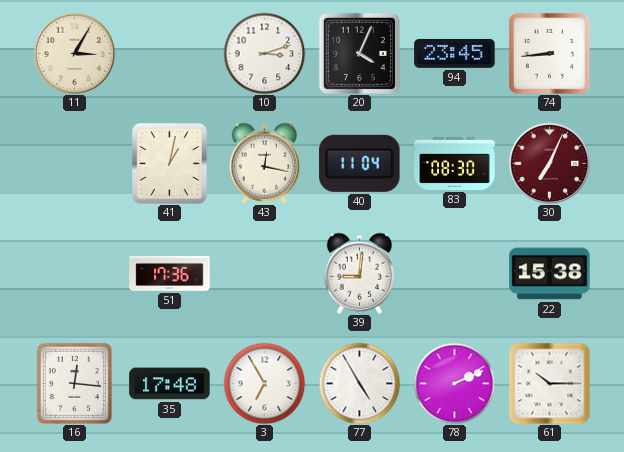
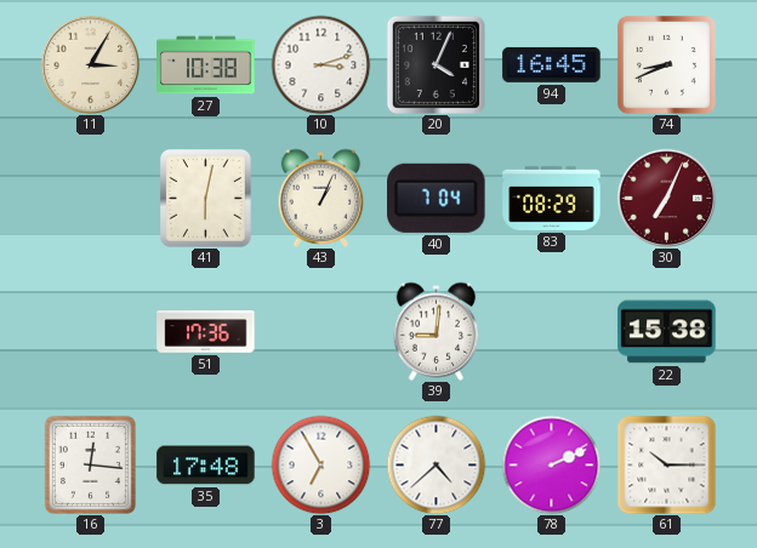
27: none -> 10:38
94: 23:45 -> 16:45
74: 8:44 -> 8:41
41: 1:02 -> 6:02
43: 12:17 -> 1:04
40: 11:04 -> 7:04
83: 08:30 -> 08:29
77: 4:55 -> 4:38
